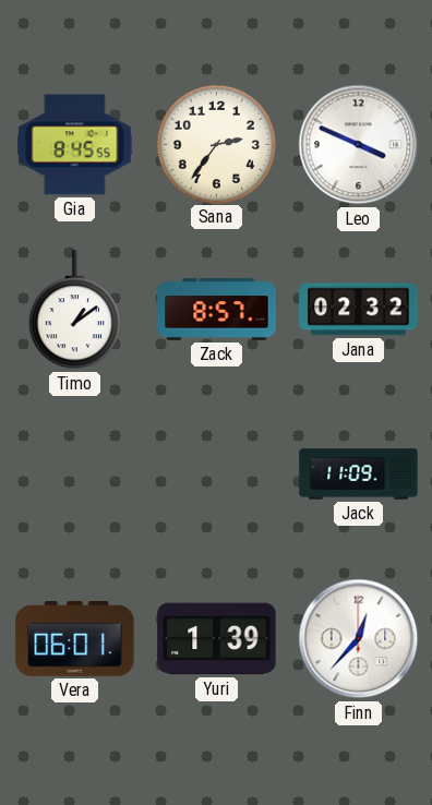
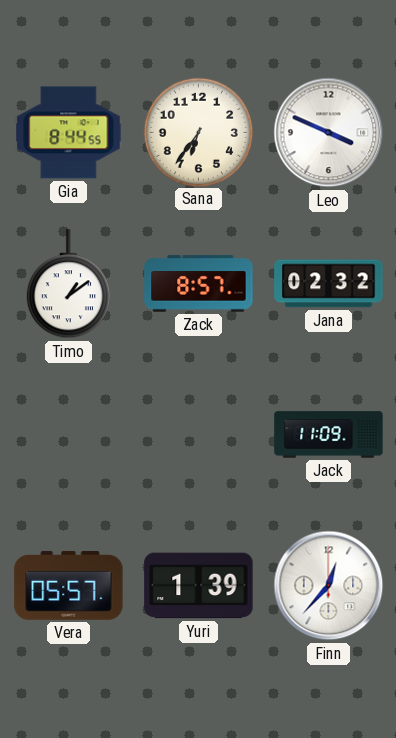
Gia: 8:45 -> 8:44
Sana: 2:36 -> 6:36
Vera: 06:01 -> 05:57
